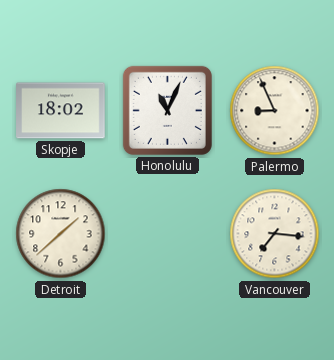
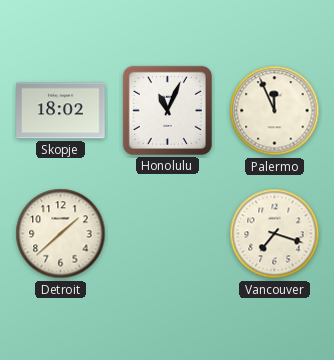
Palermo: 8:56 -> 11:56
Vancouver: 7:16 -> 7:18
